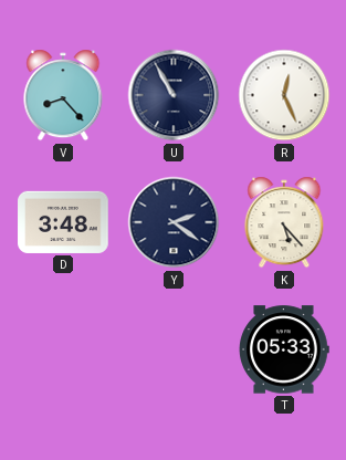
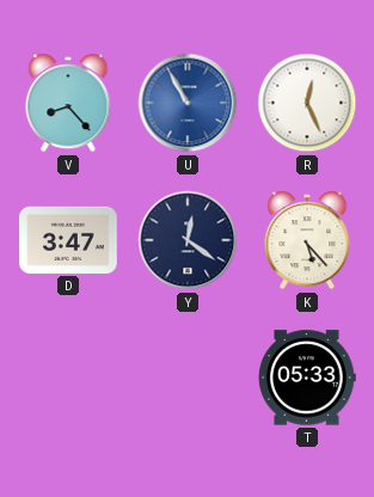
U dial: navy -> blue
D: 3:48 -> 3:47
Y: 2:21 -> 12:21
